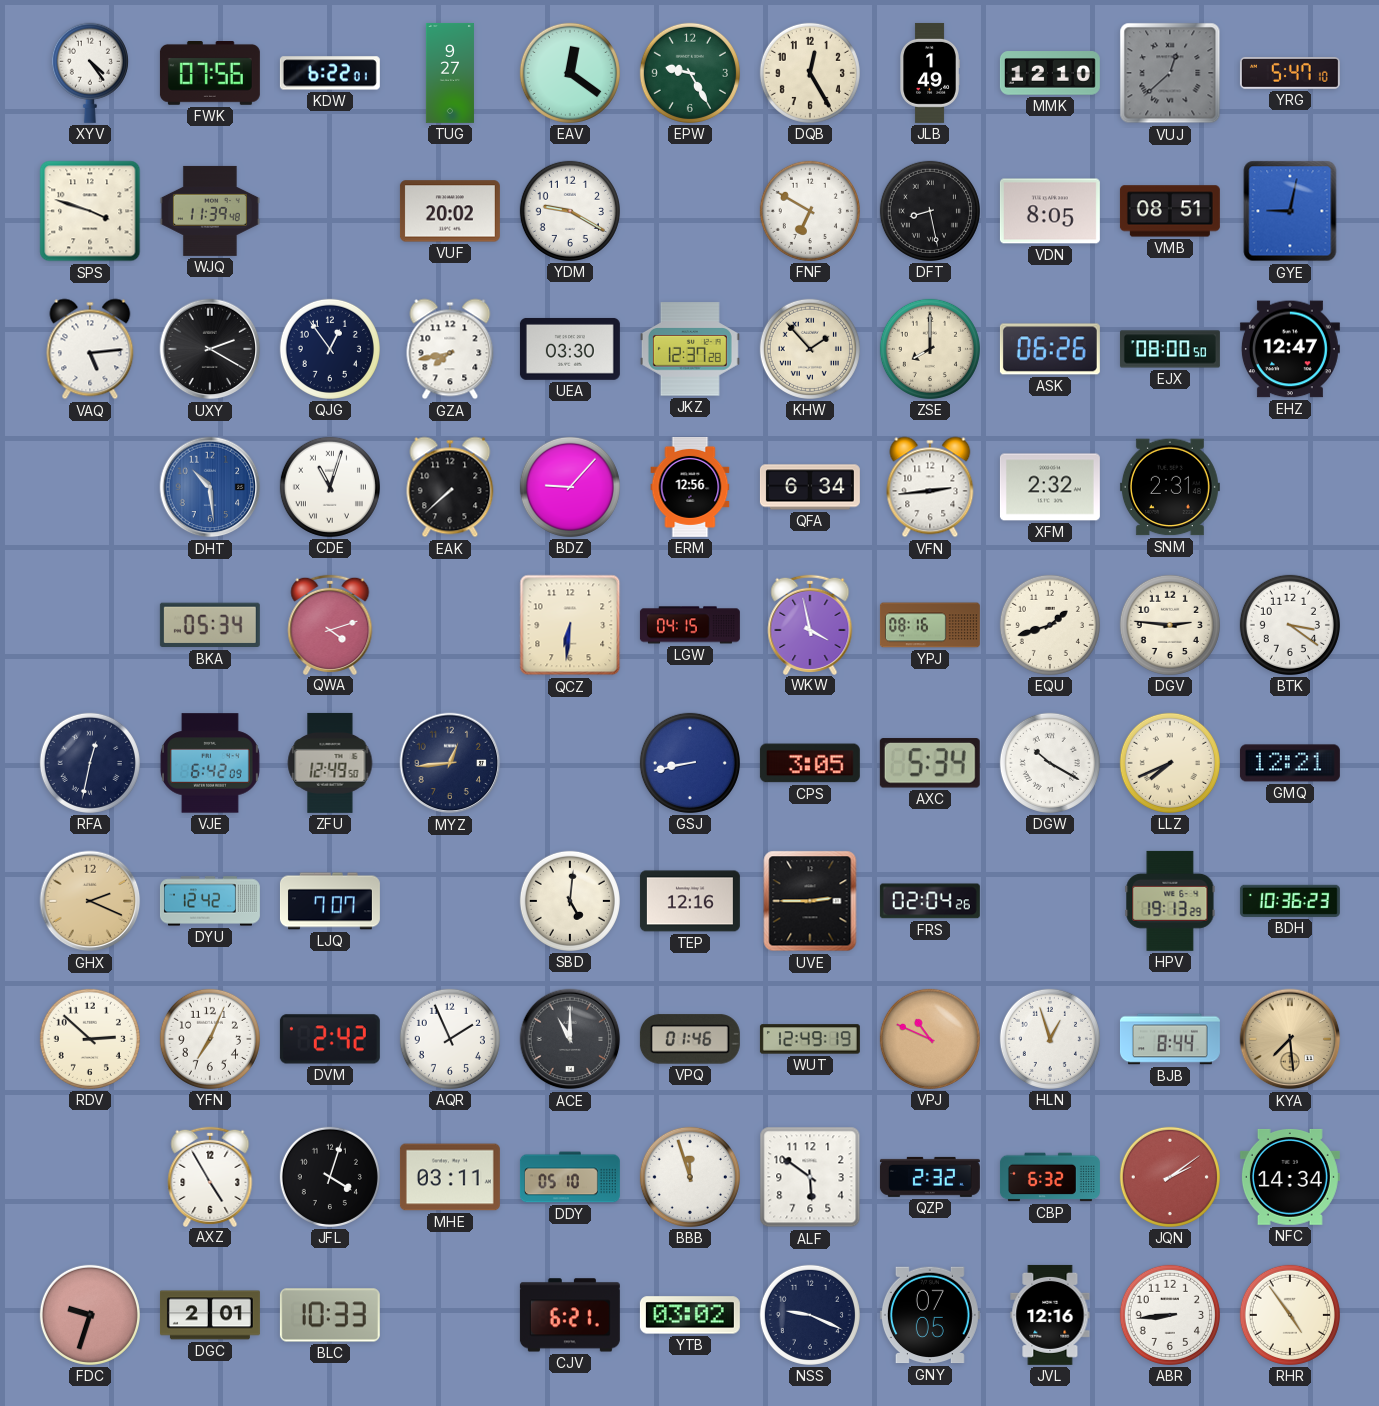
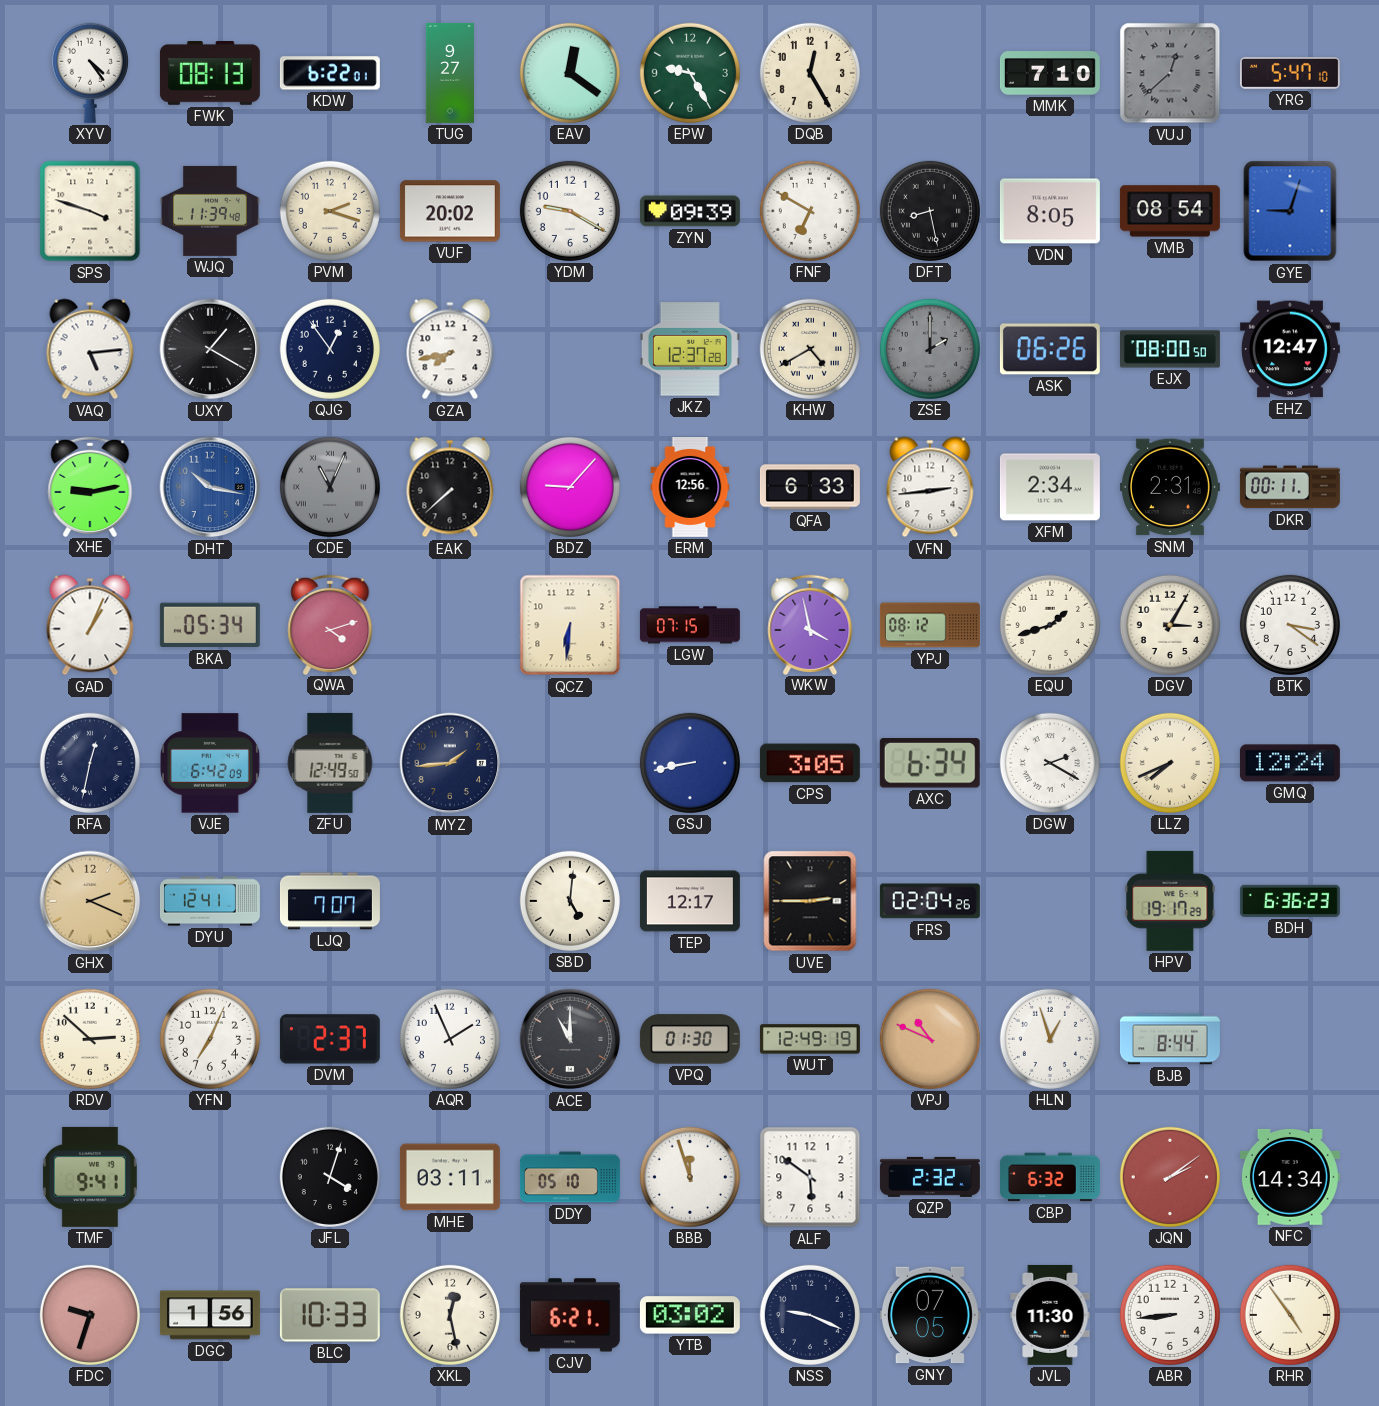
FWK: 07:56 -> 08:13
JLB: 1:49 -> none
MMK: 12:10 -> 7:10
PVM: none -> 2:18
ZYN: none -> 09:39
VMB: 08:51 -> 08:54
GYE: 9:02 -> 9:03
UXY: 2:20 -> 1:20
UEA: 03:30 -> none
KHW: 1:53 -> 4:40
ZSE: 8:00 -> 2:00
ZSE dial: cream -> grey
XHE: none -> 9:13
DHT: 10:29 -> 10:17
CDE: 11:03 -> 11:04
CDE dial: white -> grey
QFA: 6:34 -> 6:33
XFM: 2:32 -> 2:34
DKR: none -> 00:11
GAD: none -> 1:04
LGW: 04:15 -> 07:15
YPJ: 08:16 -> 08:12
DGV: 2:46 -> 3:05
MYZ: 12:44 -> 1:44
AXC: 5:34 -> 6:34
DGW: 10:20 -> 2:20
GMQ: 12:21 -> 12:24
DYU: 12:42 -> 12:41
TEP: 12:16 -> 12:17
HPV: 19:13 -> 19:17
BDH: 10:36 -> 6:36
DVM: 2:42 -> 2:37
VPQ: 01:46 -> 01:30
KYA: 7:29 -> none
TMF: none -> 9:41
AXZ: 4:55 -> none
DGC: 2:01 -> 1:56
XKL: none -> 12:28
JVL: 12:16 -> 11:30
